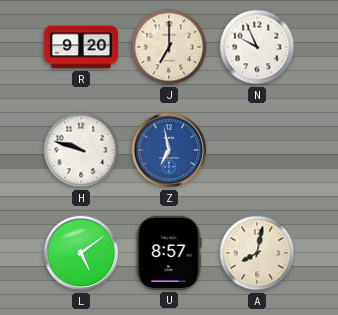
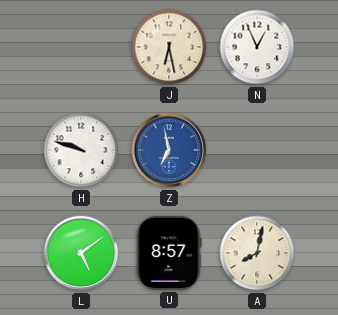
R: 9:20 -> none
J: 7:00 -> 6:28
N: 9:56 -> 12:56
